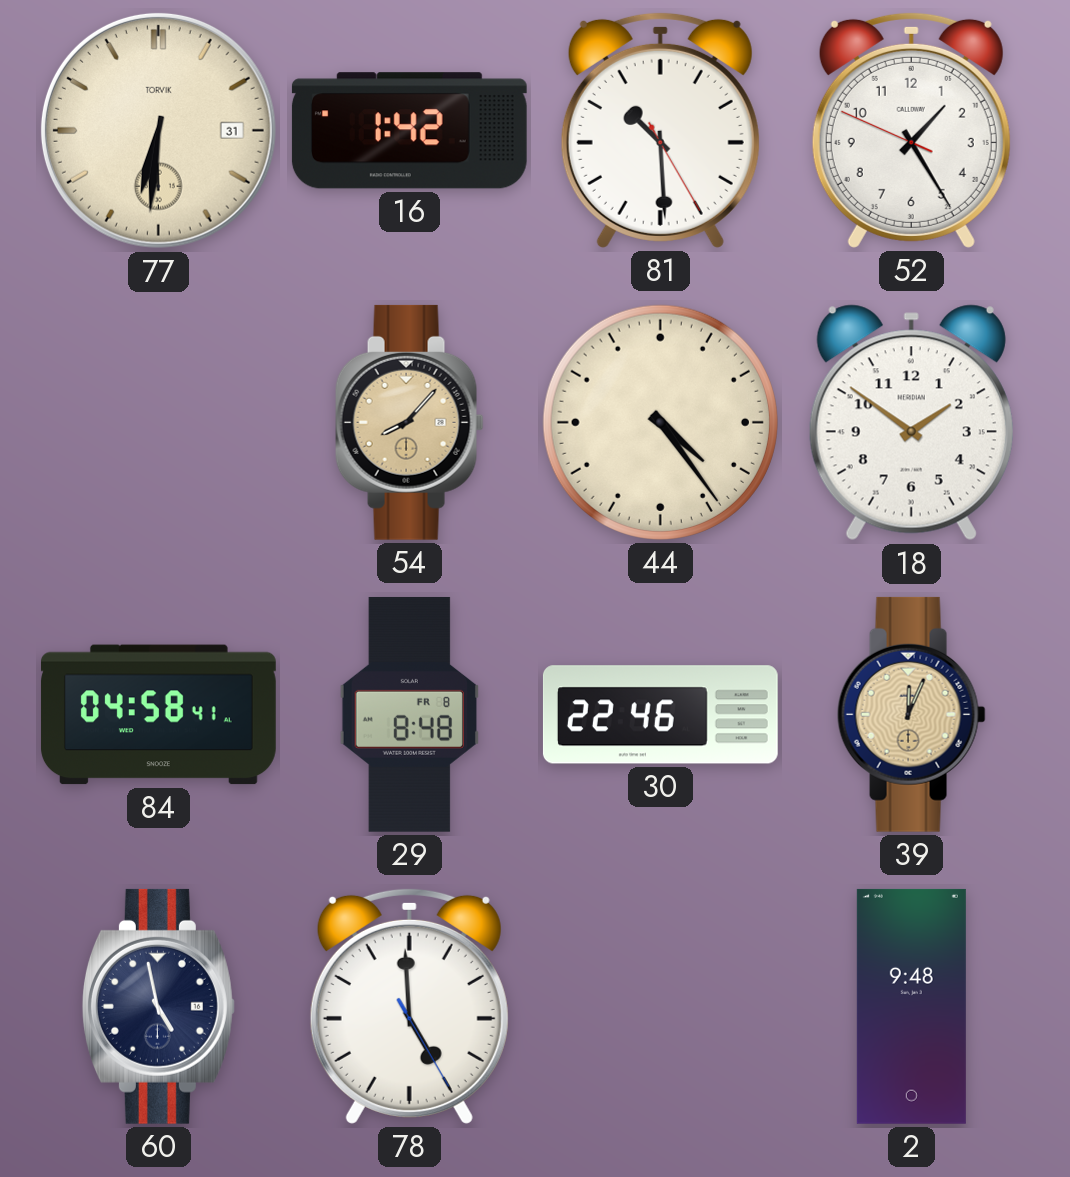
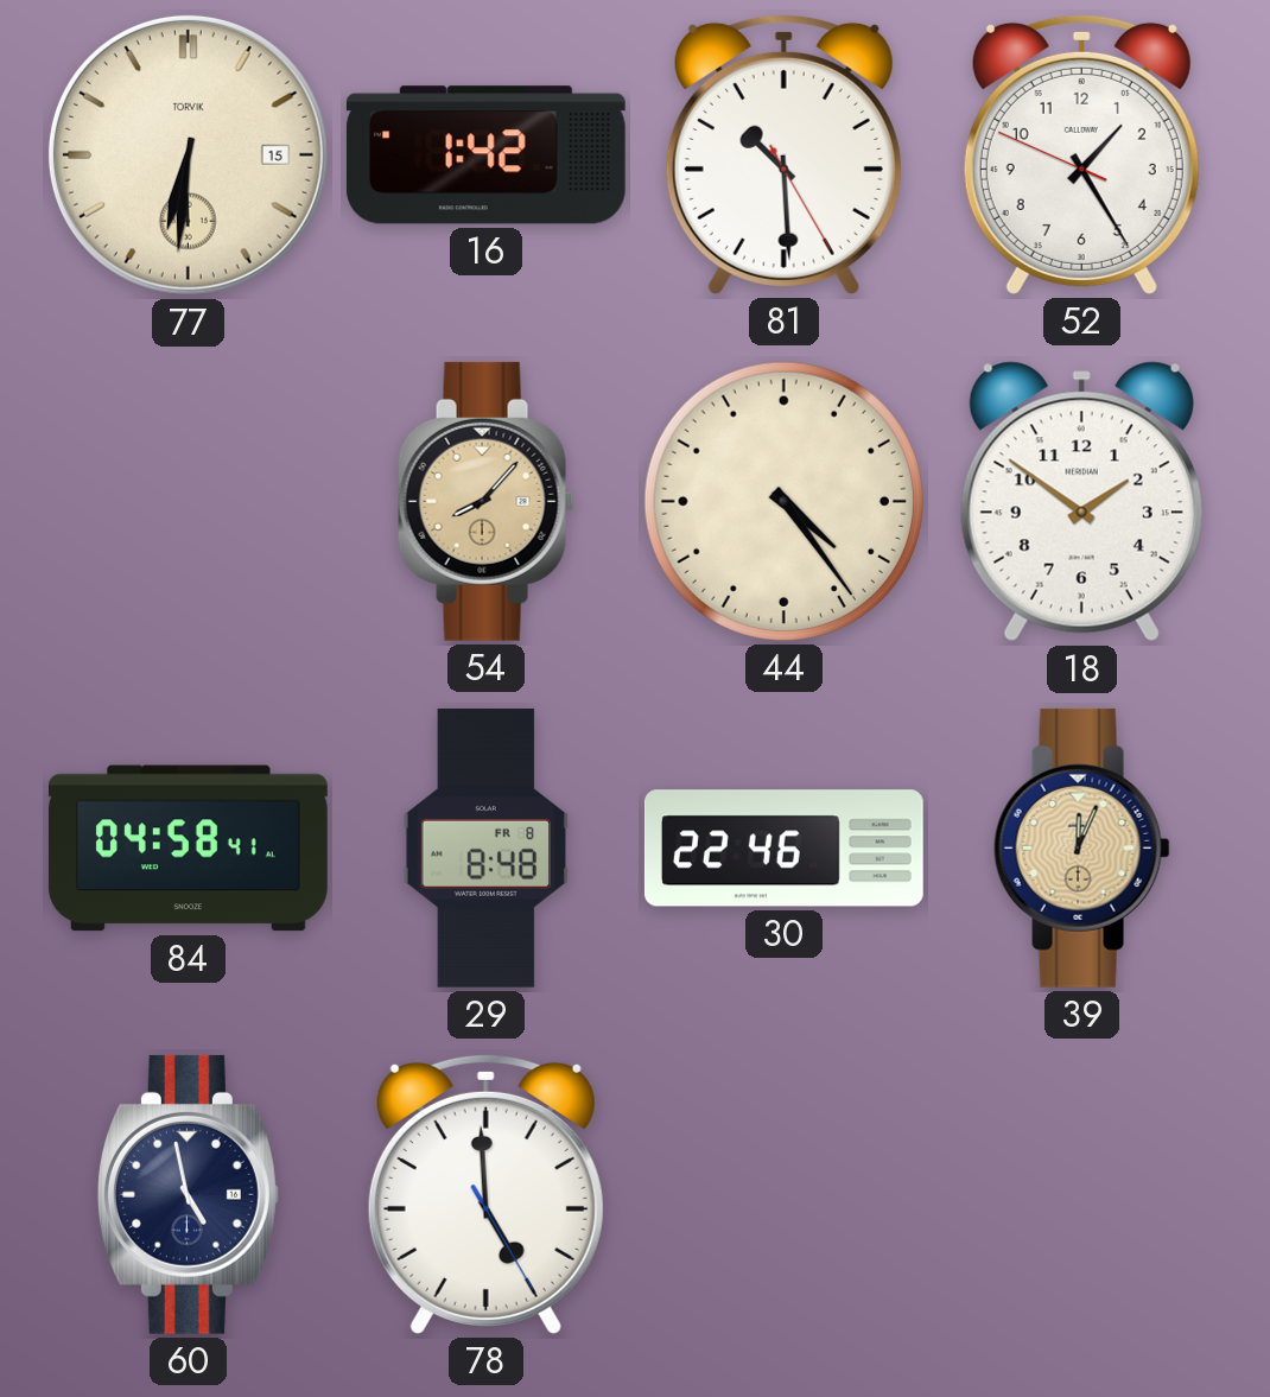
77 date: 31 -> 15
2: 9:48 -> none
